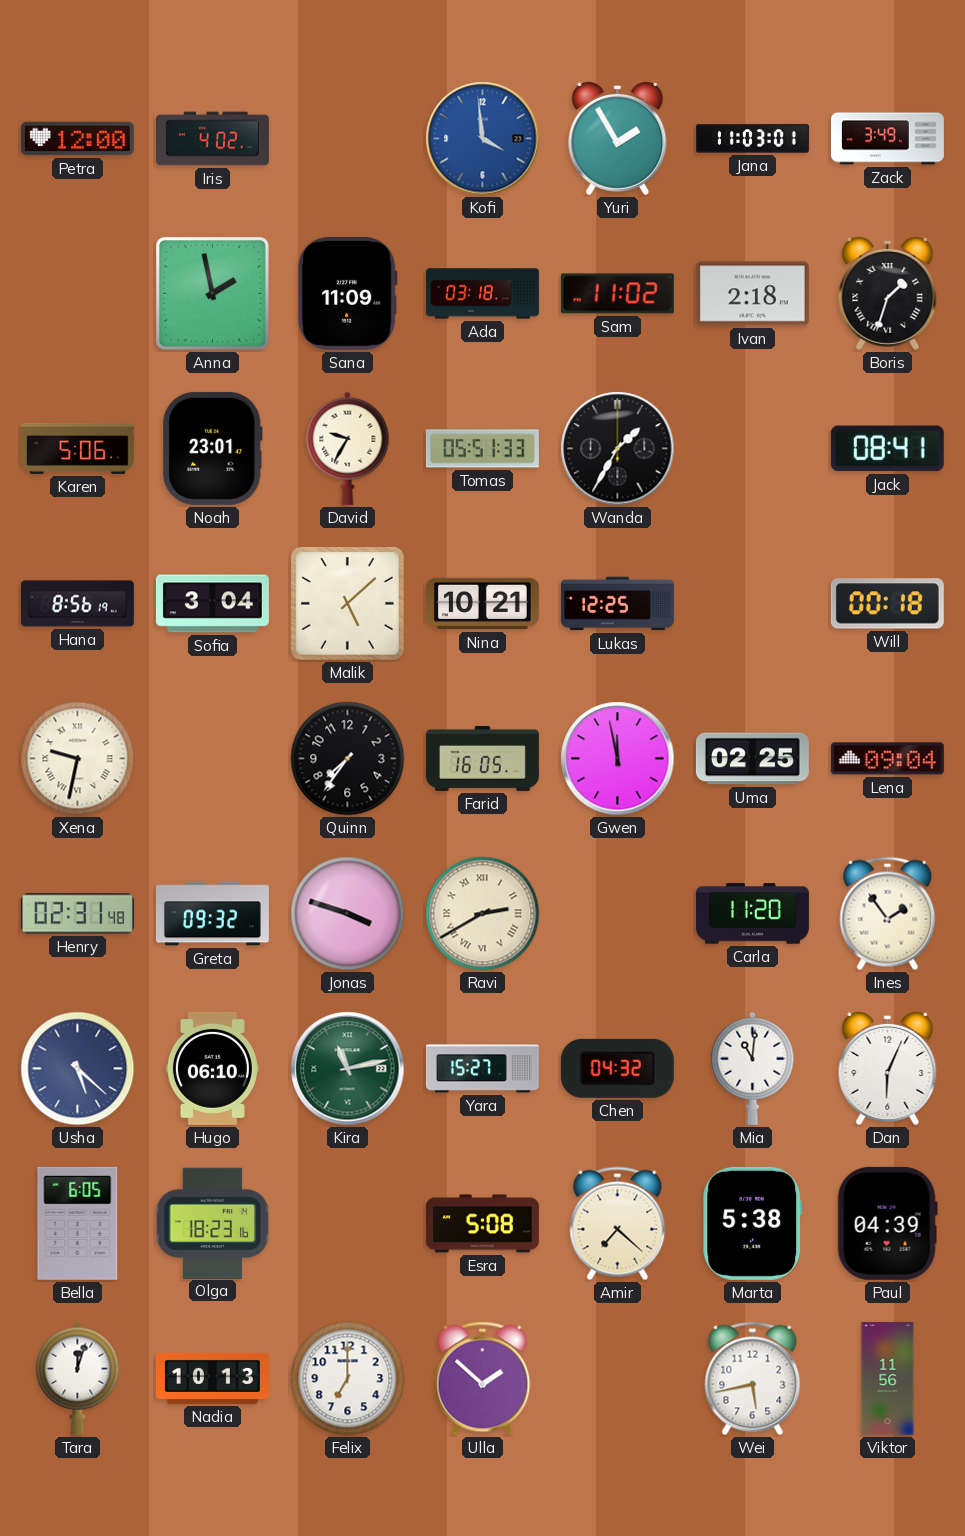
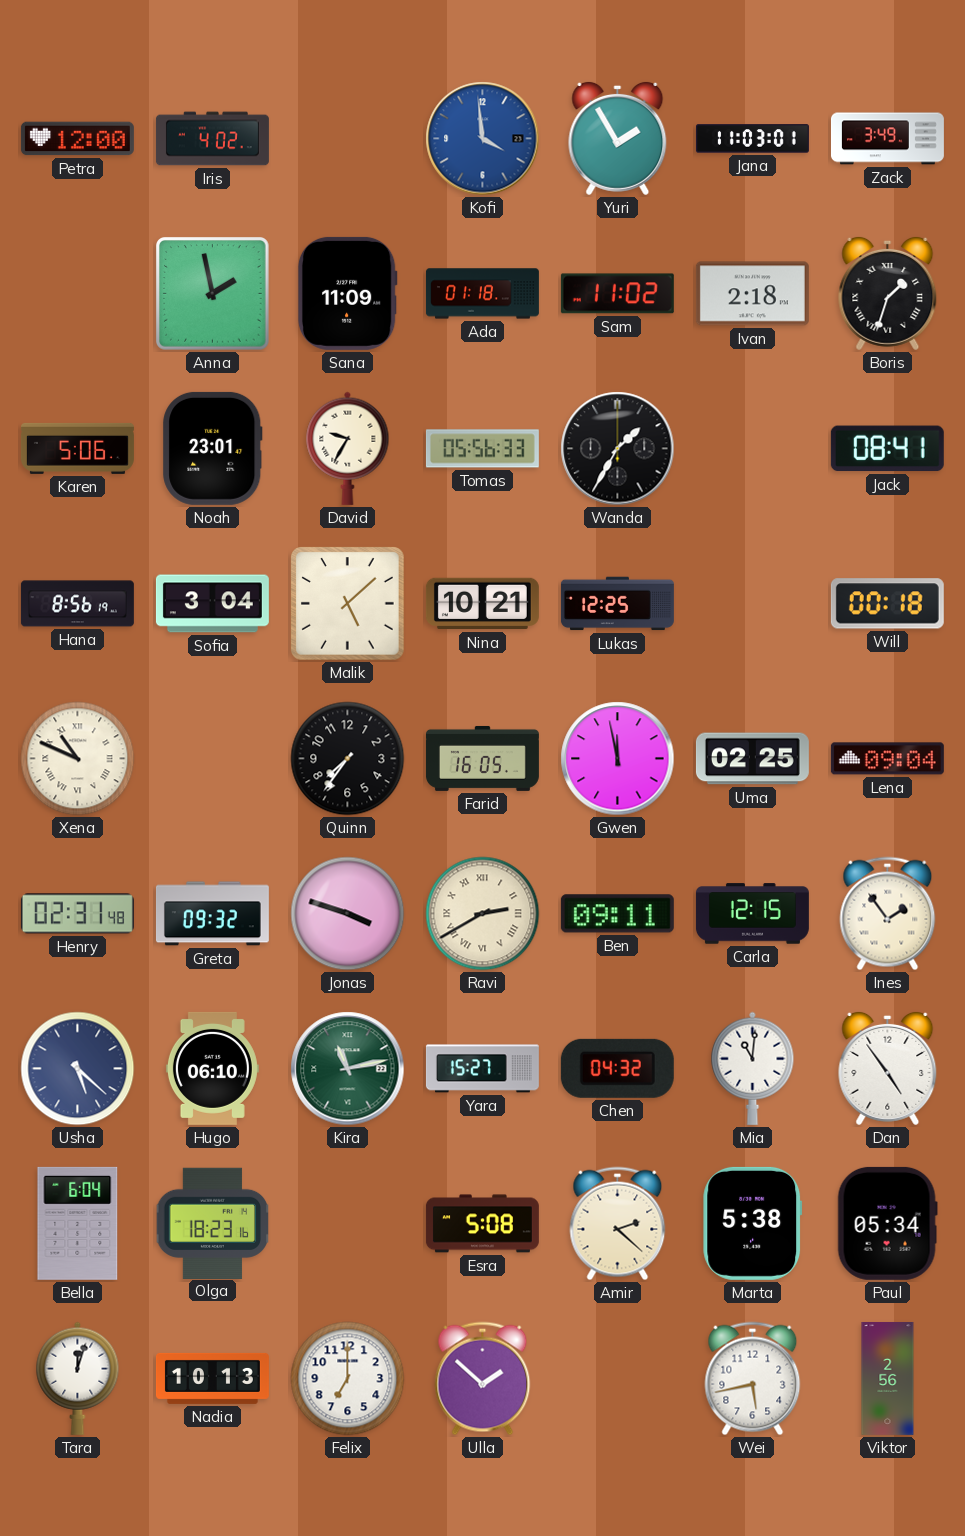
Ada: 03:18 -> 01:18
Tomas: 05:51 -> 05:56
Xena: 9:32 -> 10:49
Ben: none -> 09:11
Carla: 11:20 -> 12:15
Dan: 6:04 -> 4:54
Bella: 6:05 -> 6:04
Amir: 7:22 -> 2:22
Paul: 04:39 -> 05:34
Viktor: 11:56 -> 2:56
